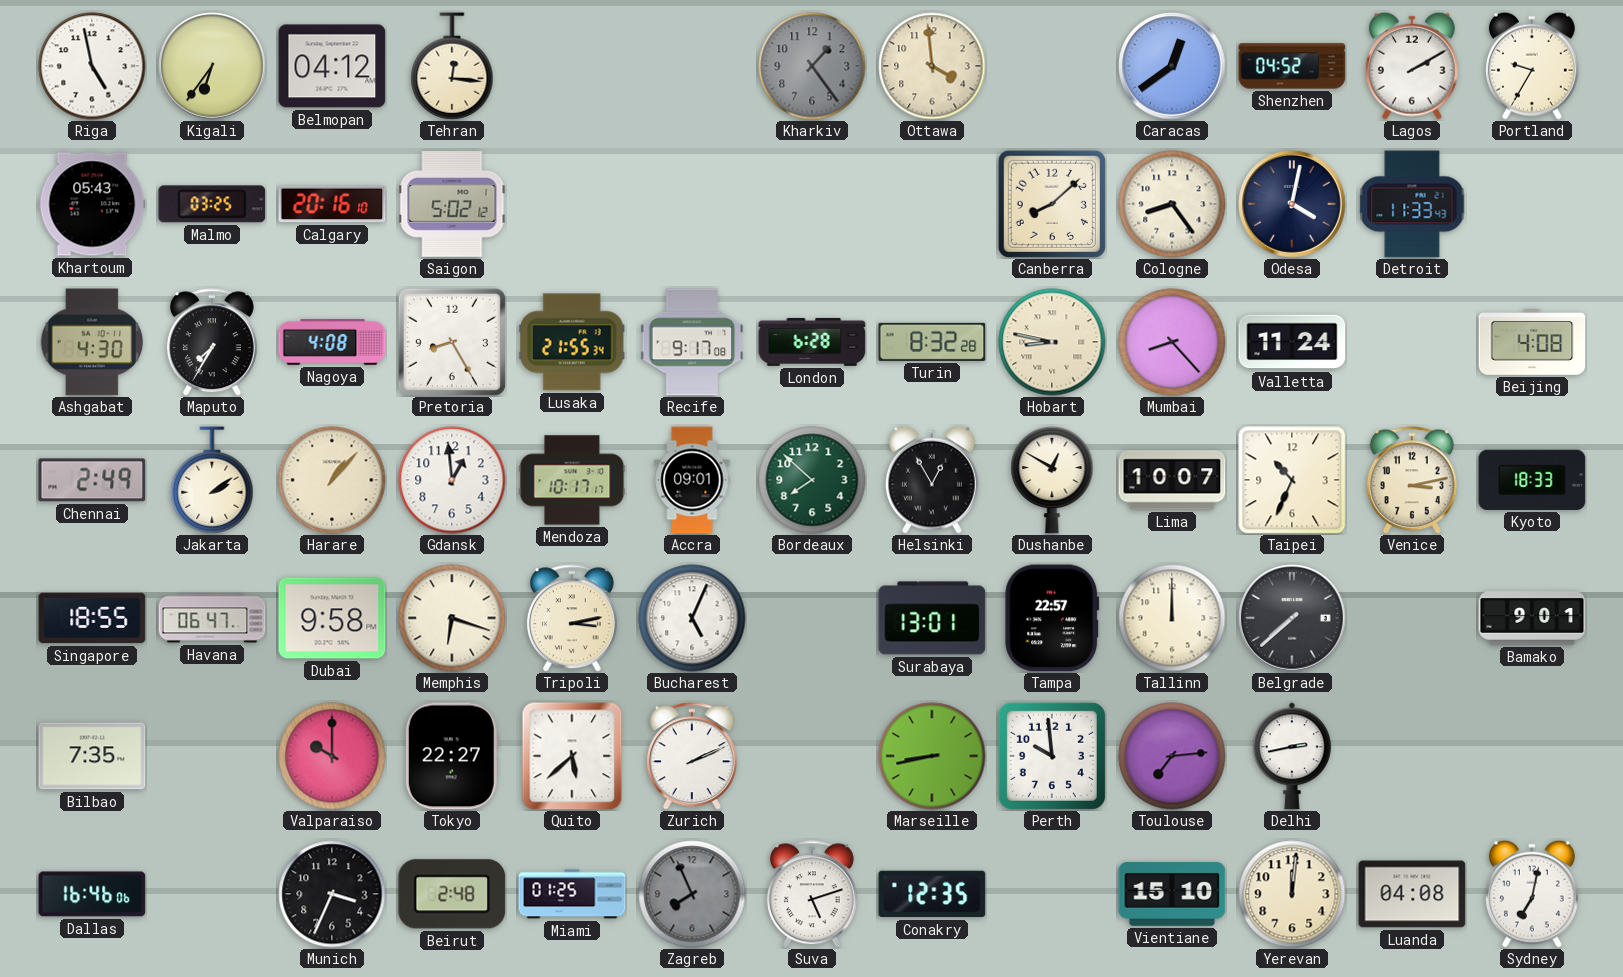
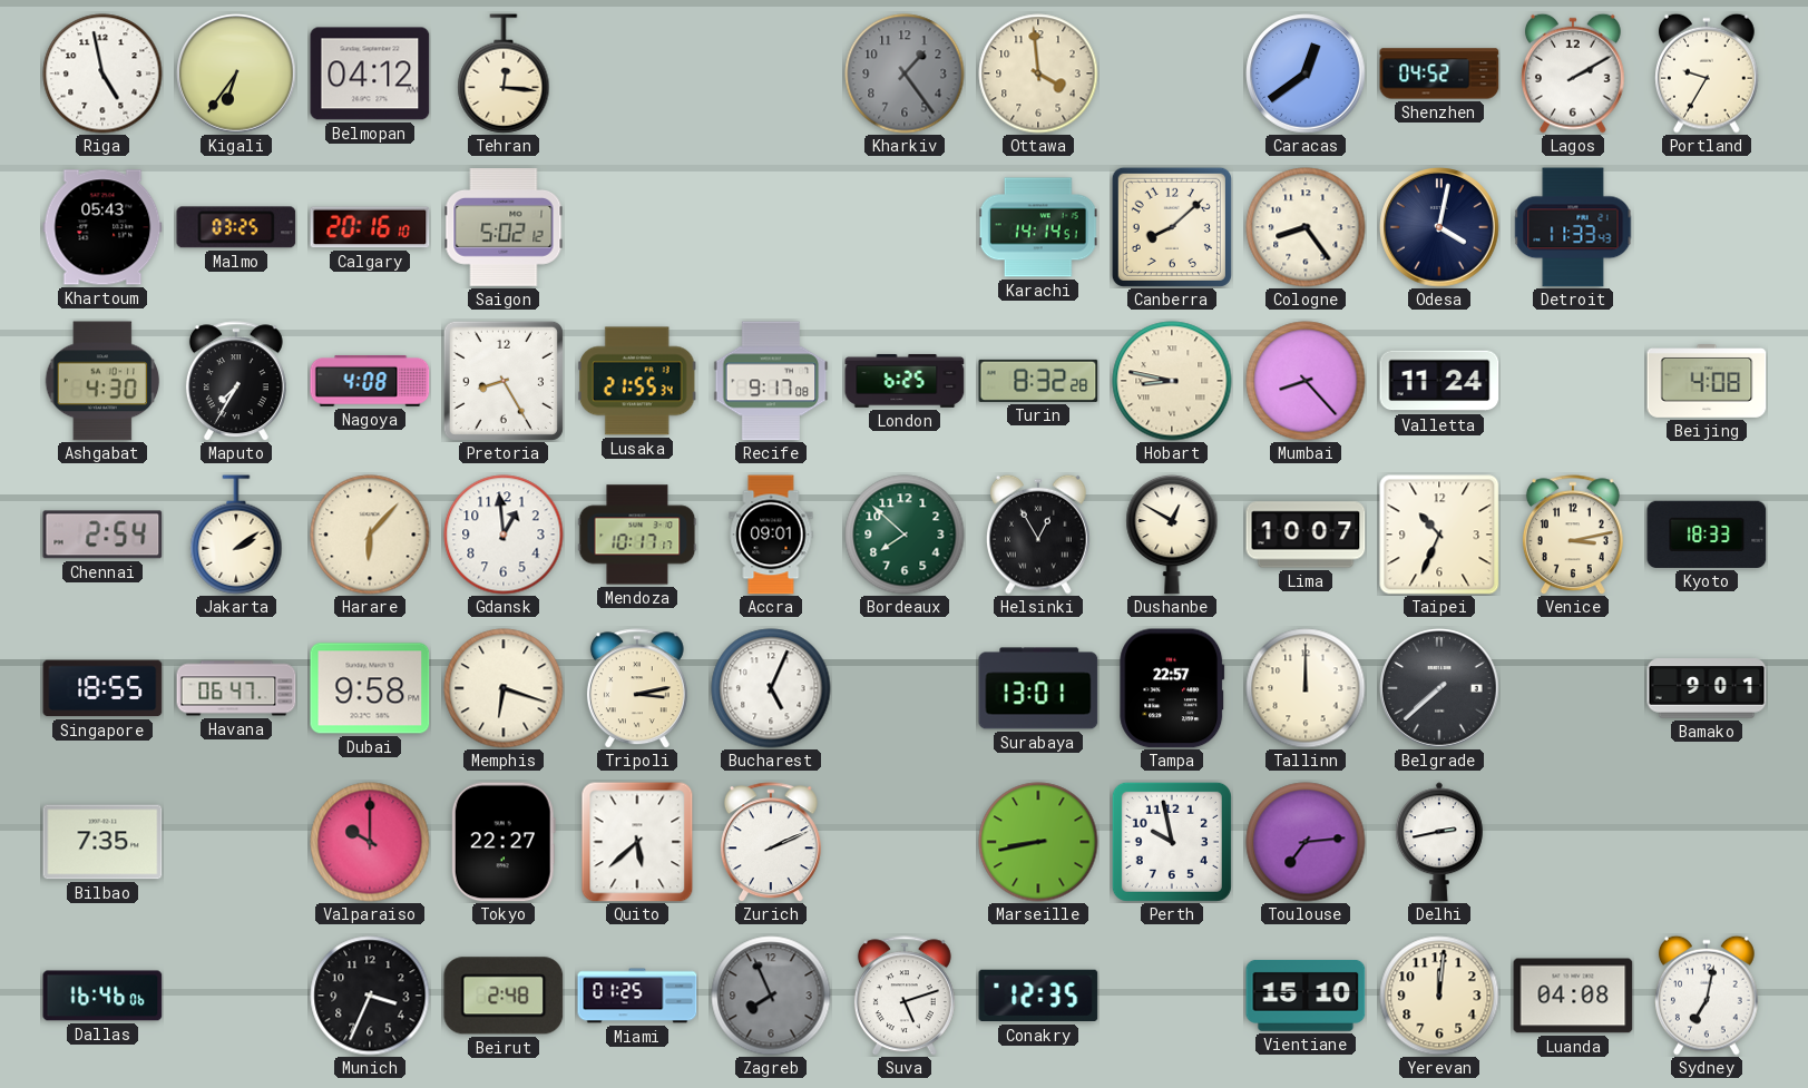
Karachi: none -> 14:14
London: 6:28 -> 6:25
Chennai: 2:49 -> 2:54
Harare: 1:07 -> 6:07
Perth: 9:59 -> 9:58
